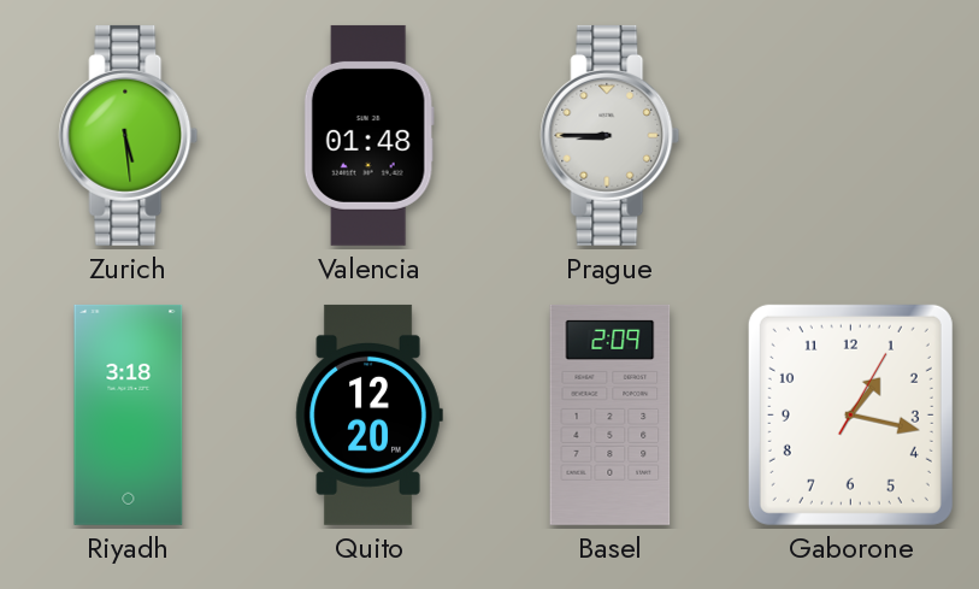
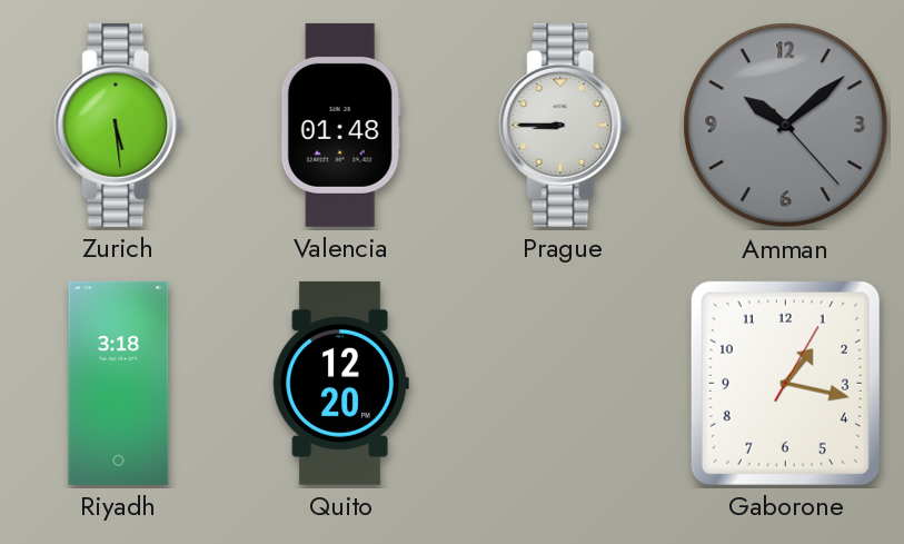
Amman: none -> 10:08
Basel: 2:09 -> none
